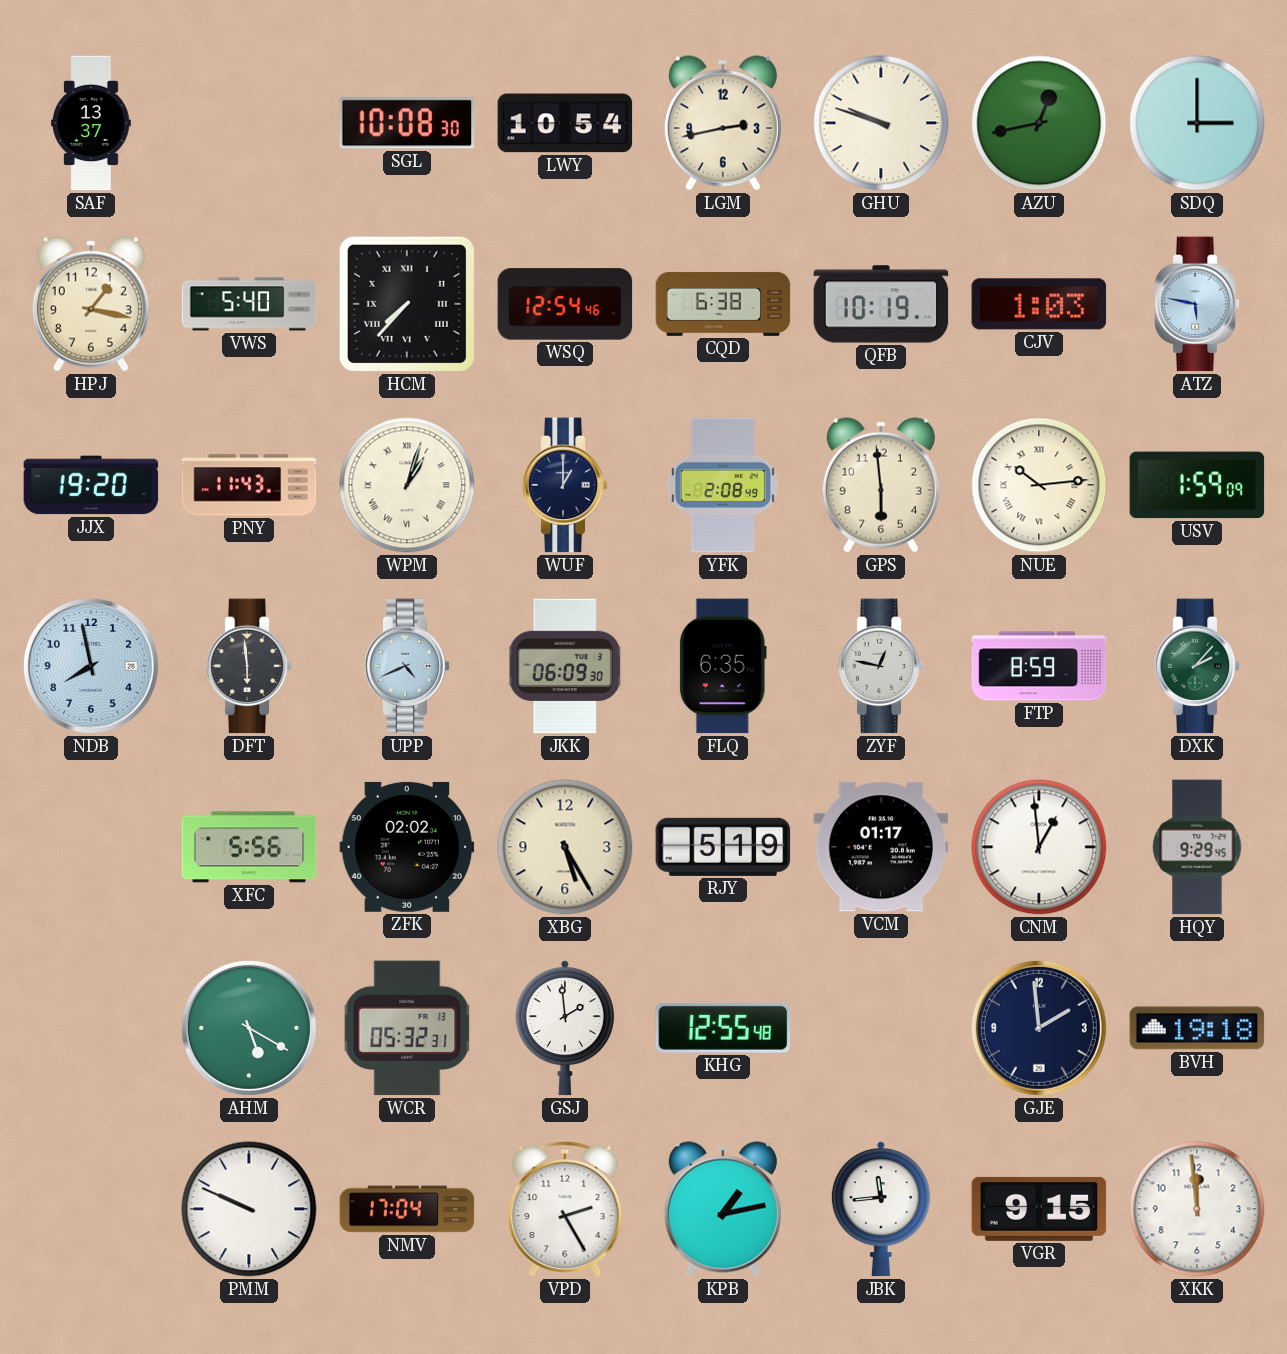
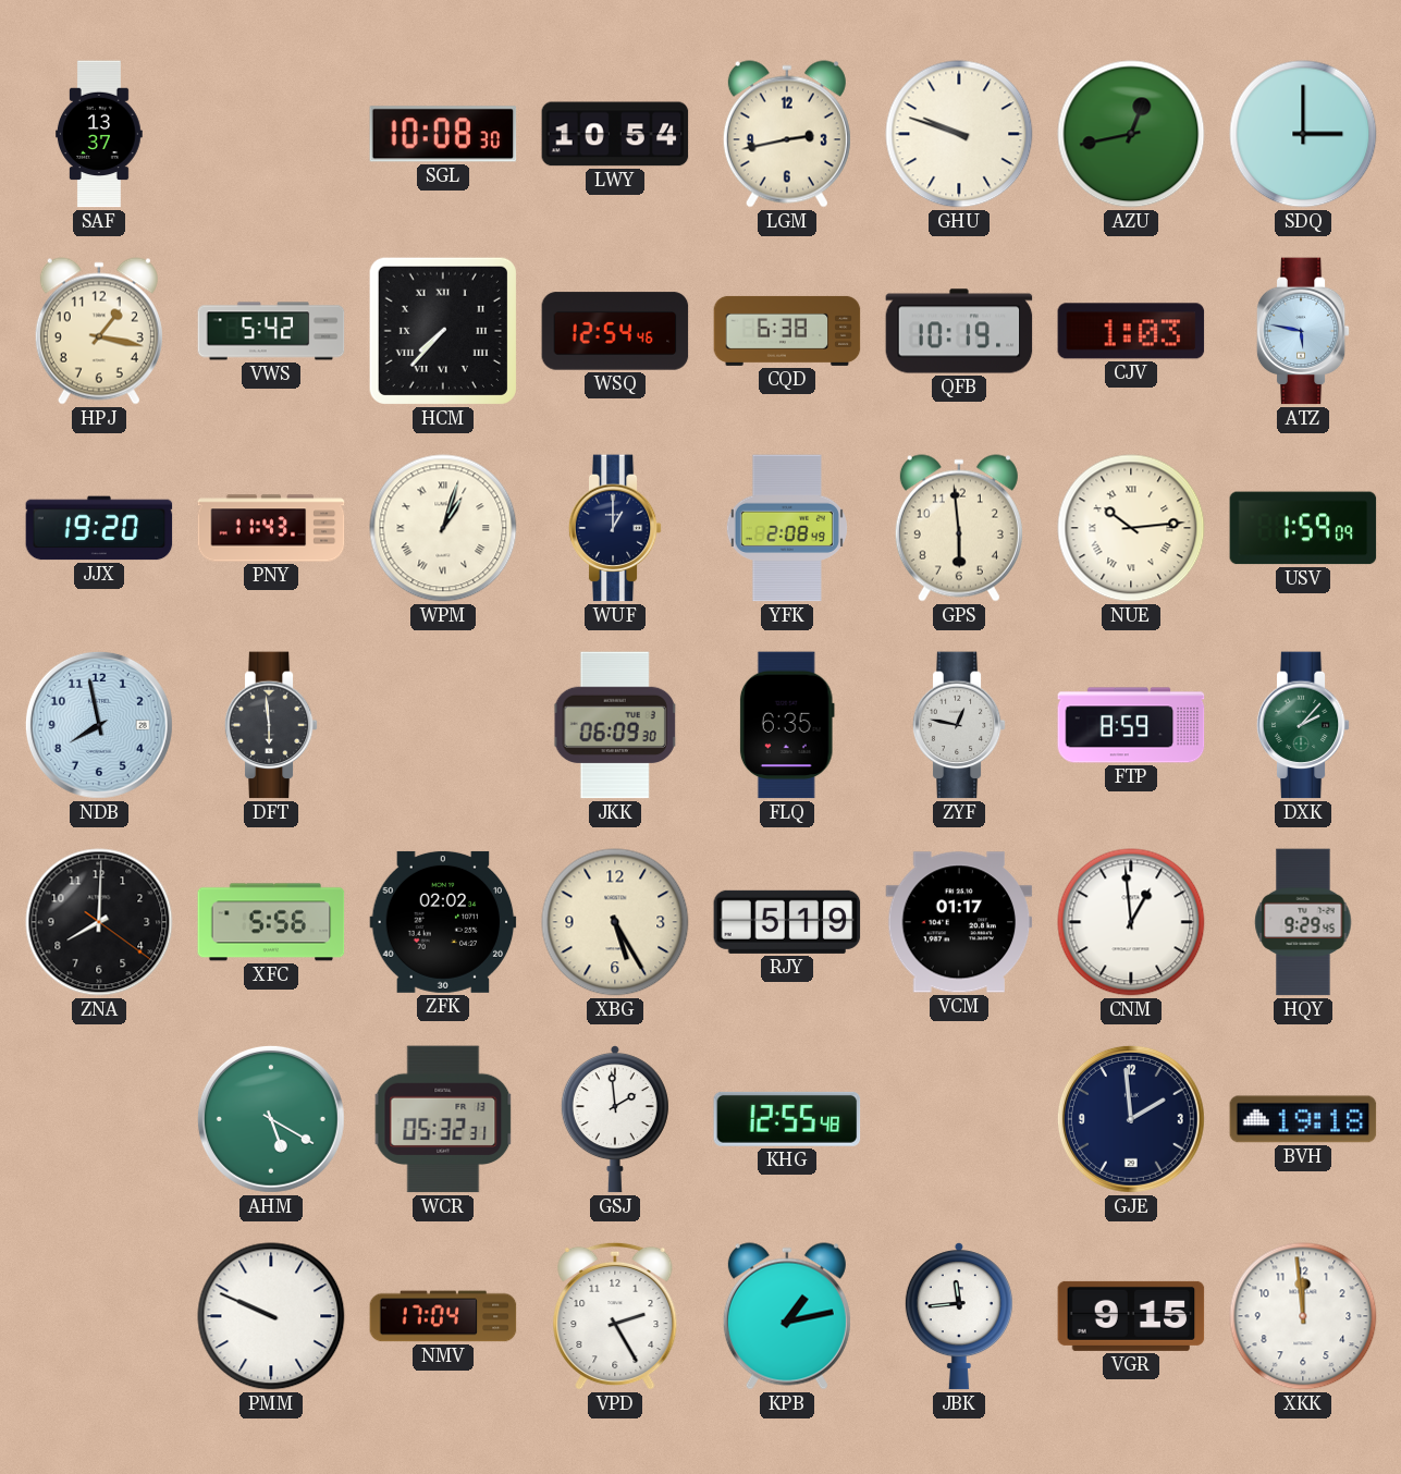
VWS: 5:40 -> 5:42
UPP: 4:41 -> none
ZNA: none -> 8:00
